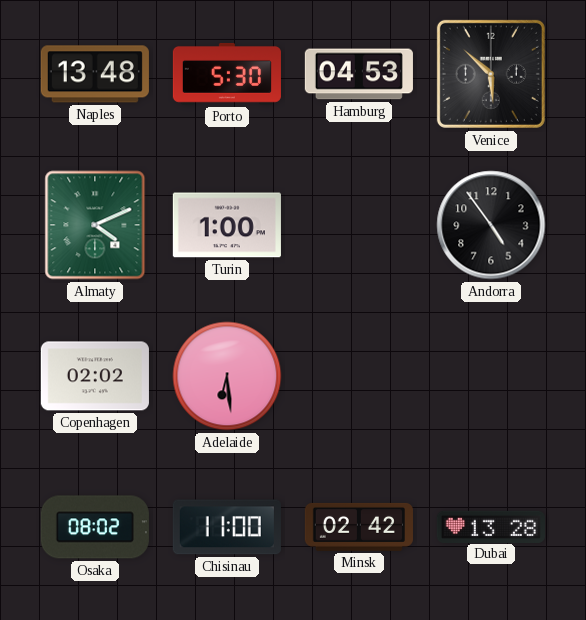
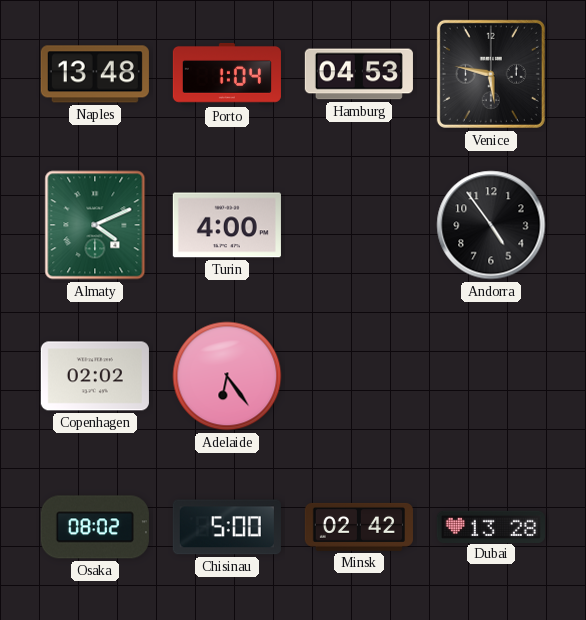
Porto: 5:30 -> 1:04
Venice: 5:52 -> 5:47
Turin: 1:00 -> 4:00
Adelaide: 6:29 -> 6:24
Chisinau: 11:00 -> 5:00
